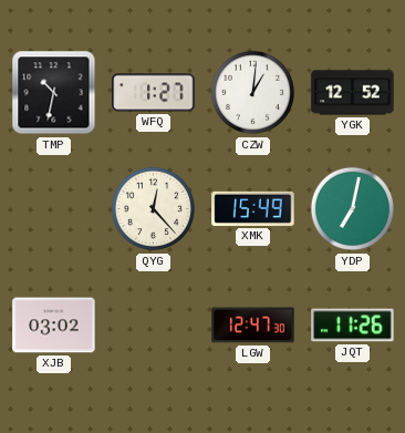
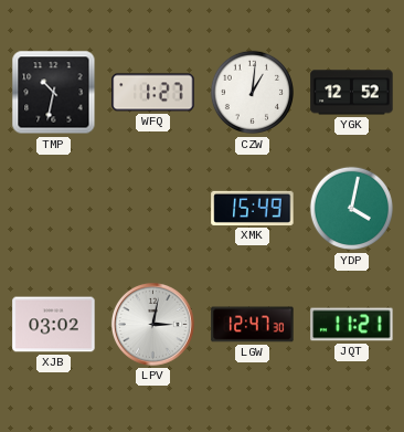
QYG: 12:23 -> none
YDP: 7:02 -> 4:02
LPV: none -> 3:02
JQT: 11:26 -> 11:21
